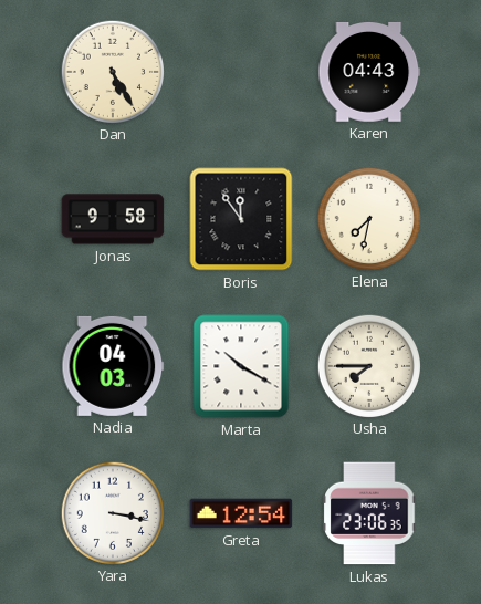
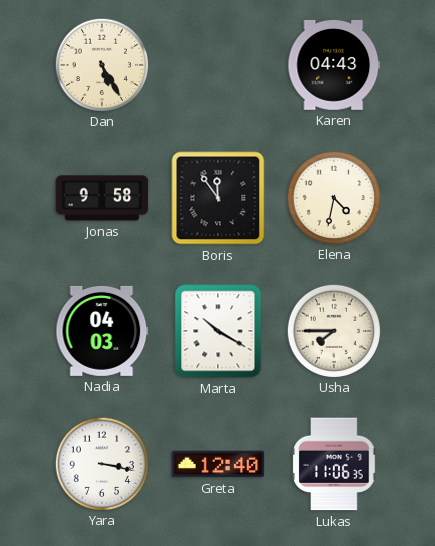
Elena: 7:32 -> 4:32
Greta: 12:54 -> 12:40
Lukas: 23:06 -> 11:06
